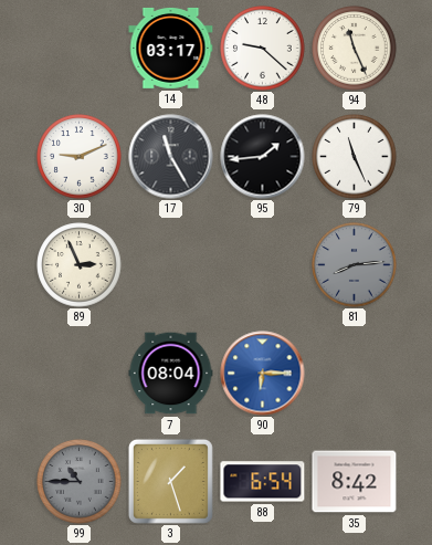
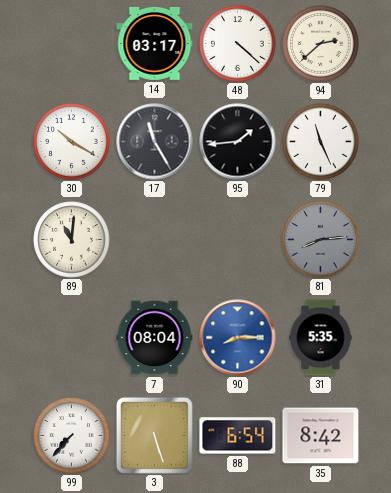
48: 9:22 -> 4:22
94: 11:26 -> 2:38
30: 9:11 -> 10:20
89: 2:56 -> 11:01
90: 6:15 -> 8:15
31: none -> 5:35
99: 10:45 -> 7:37
99 dial: grey -> white
3: 1:27 -> 5:27
